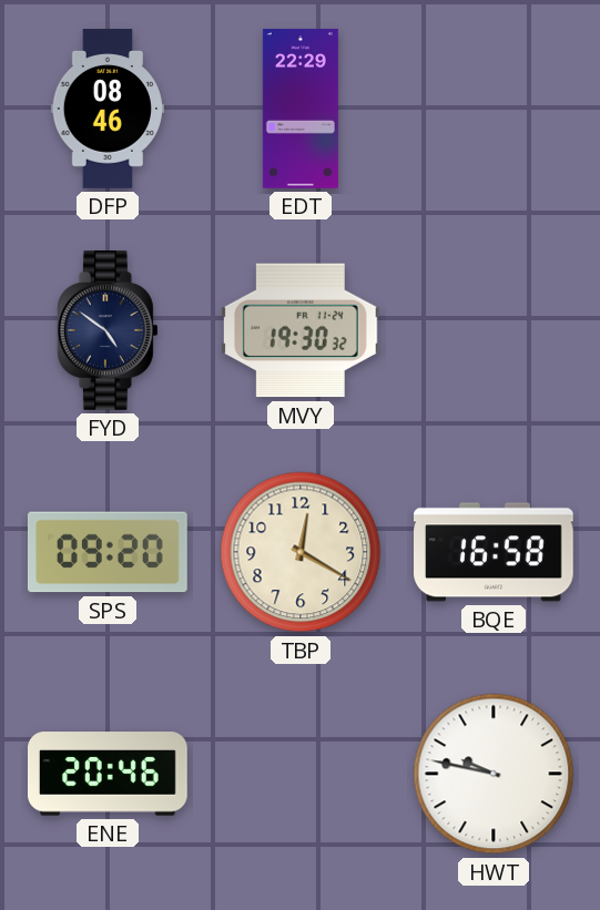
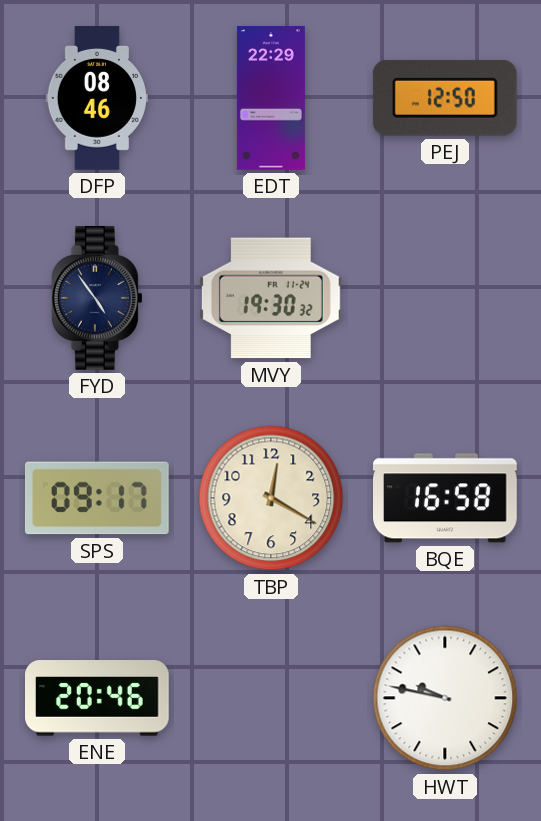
PEJ: none -> 12:50
FYD: 4:51 -> 4:54
SPS: 09:20 -> 09:17
